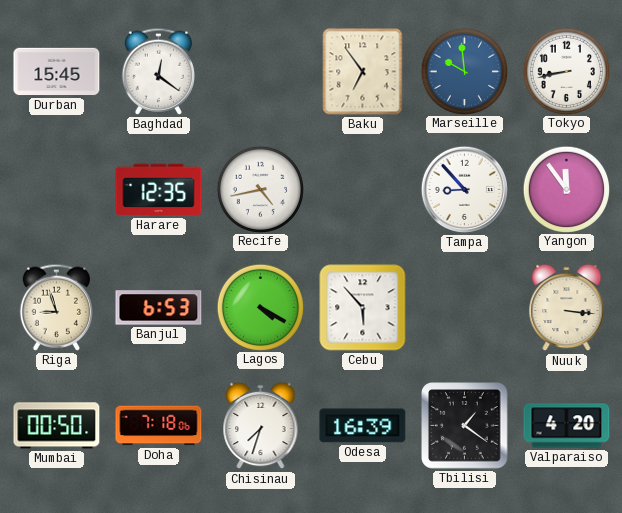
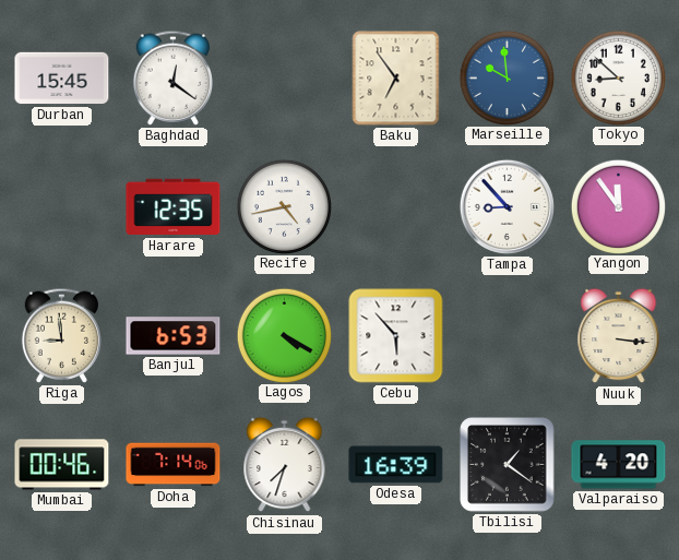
Tokyo: 8:43 -> 8:52
Riga: 8:57 -> 8:59
Mumbai: 00:50 -> 00:46
Doha: 7:18 -> 7:14
